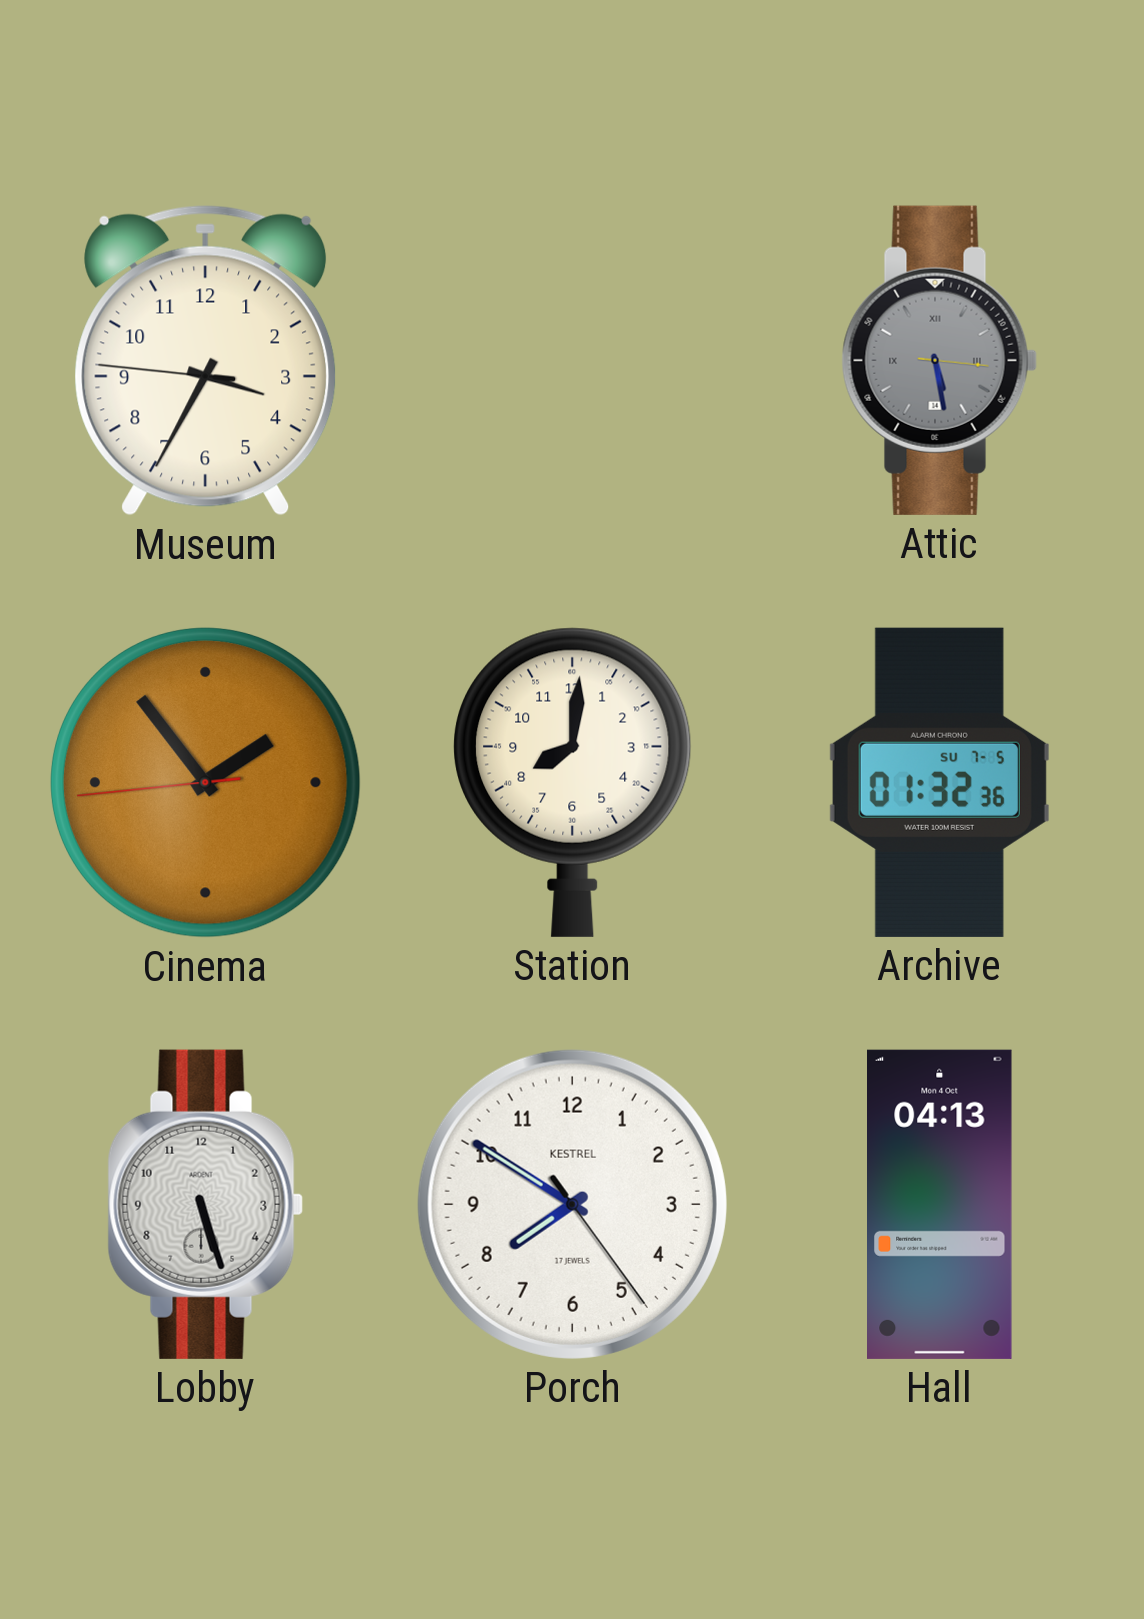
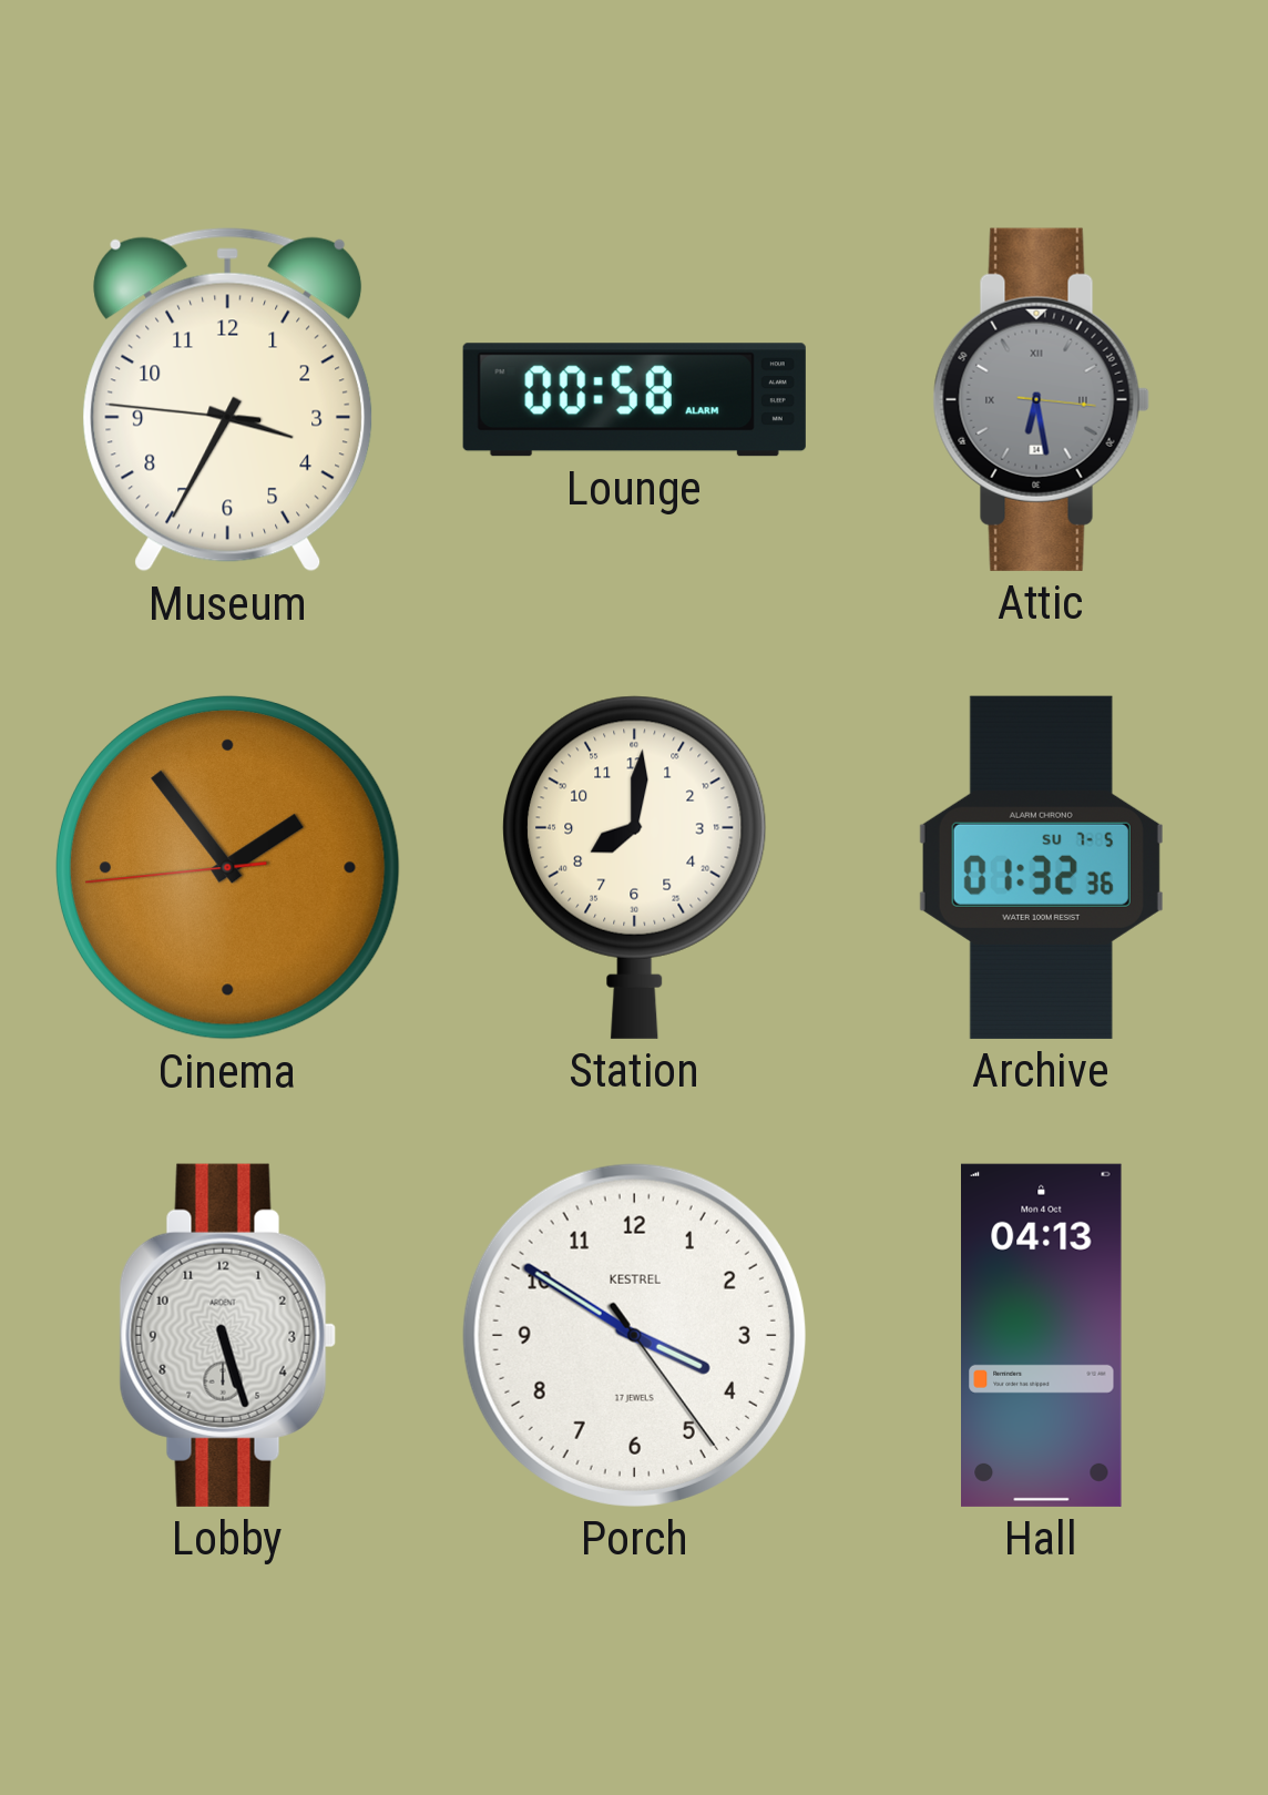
Lounge: none -> 00:58
Attic: 5:28 -> 6:28
Porch: 7:50 -> 3:50
